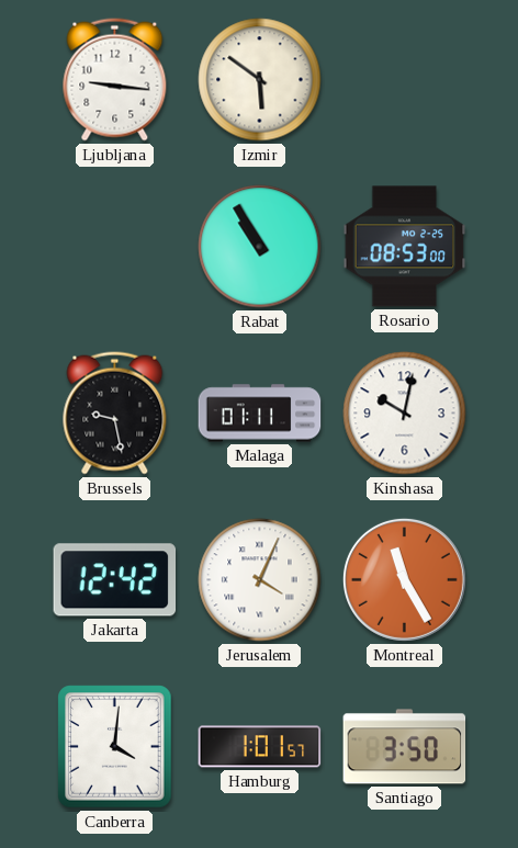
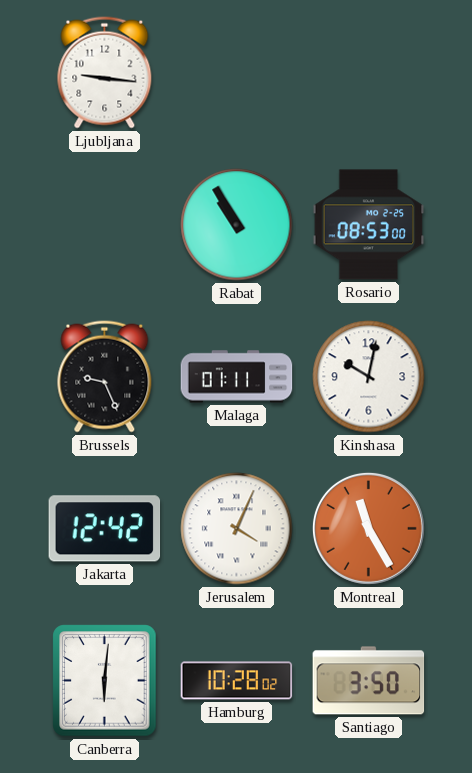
Izmir: 5:51 -> none
Brussels: 9:28 -> 9:26
Canberra: 4:01 -> 6:01
Hamburg: 1:01 -> 10:28
